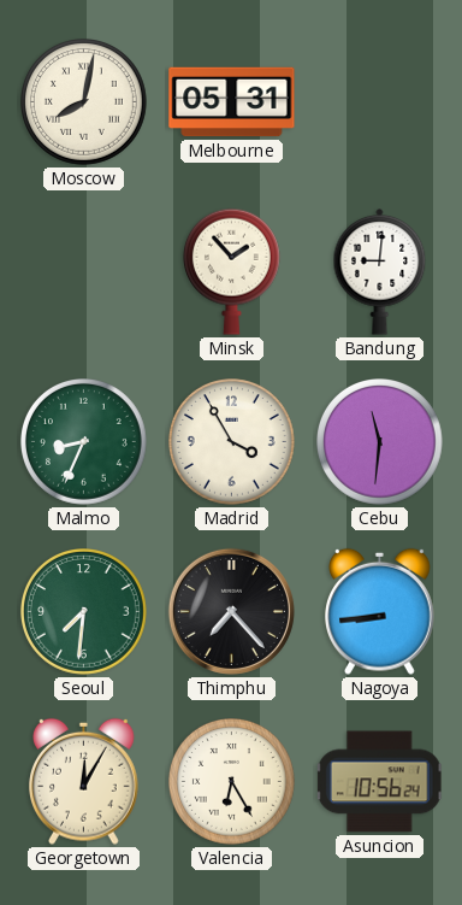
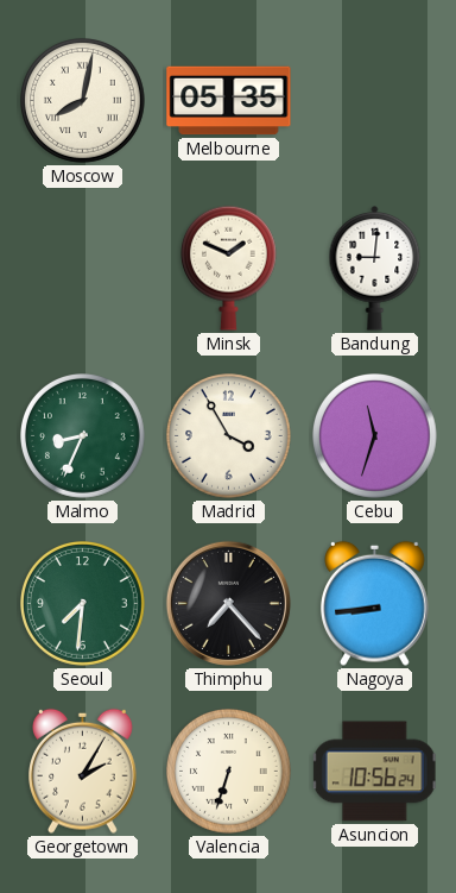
Melbourne: 05:31 -> 05:35
Minsk: 1:53 -> 1:49
Cebu: 11:31 -> 11:33
Georgetown: 12:05 -> 2:05
Valencia: 6:25 -> 6:33
